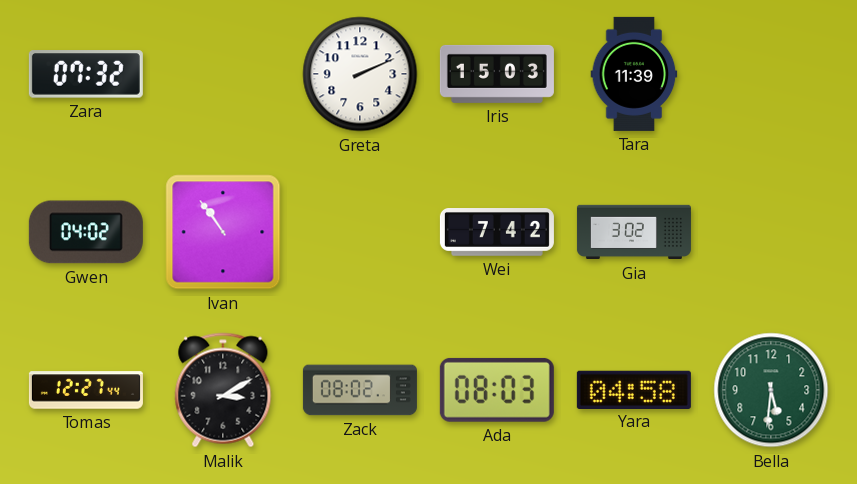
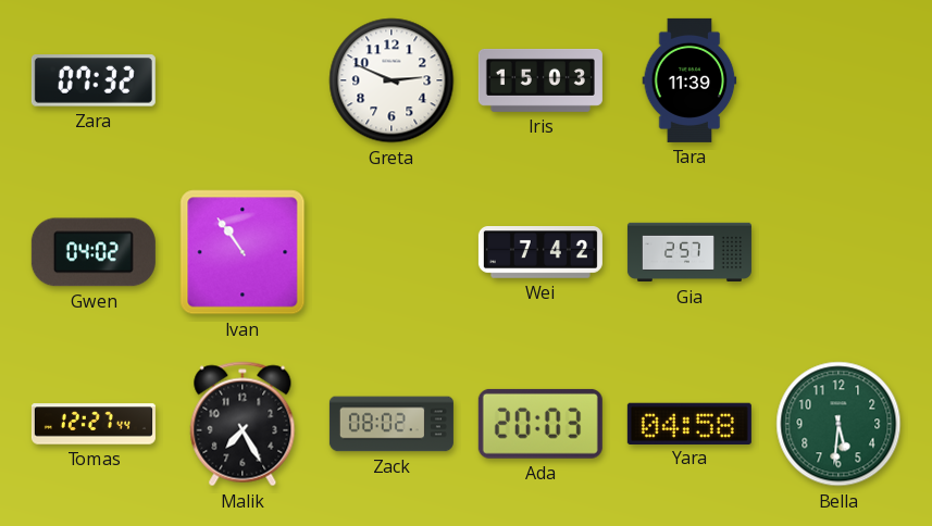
Greta: 2:11 -> 2:49
Gia: 3:02 -> 2:57
Malik: 3:10 -> 7:25
Ada: 08:03 -> 20:03
